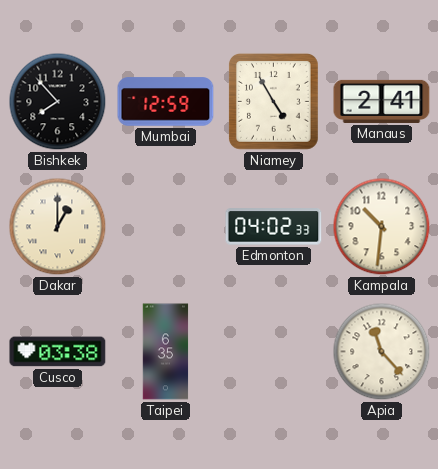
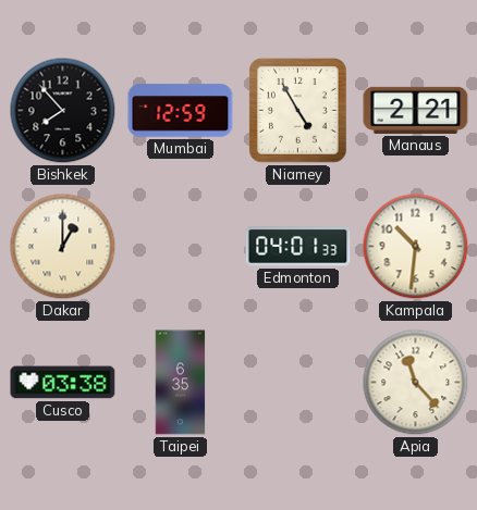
Manaus: 2:41 -> 2:21
Edmonton: 04:02 -> 04:01
